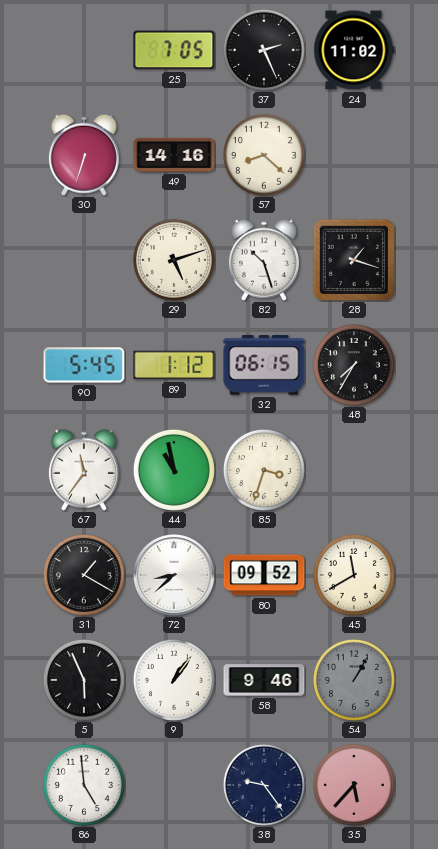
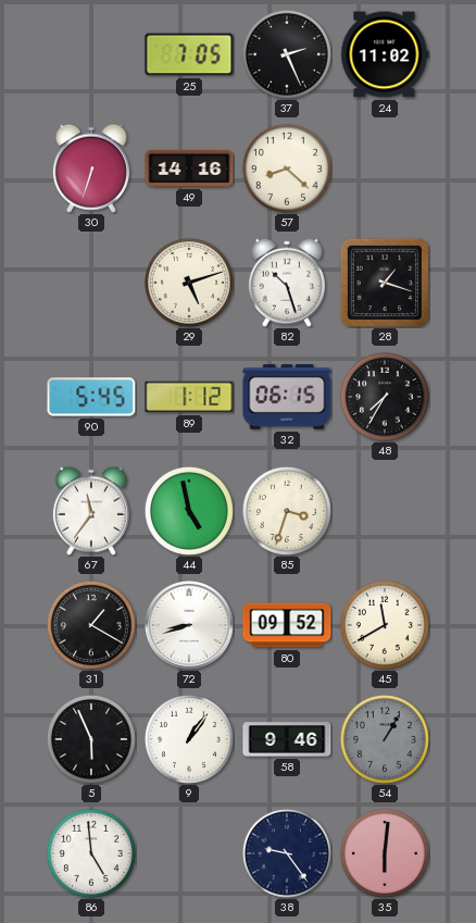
44: 10:58 -> 4:58
72: 8:38 -> 8:42
35: 5:37 -> 6:01
